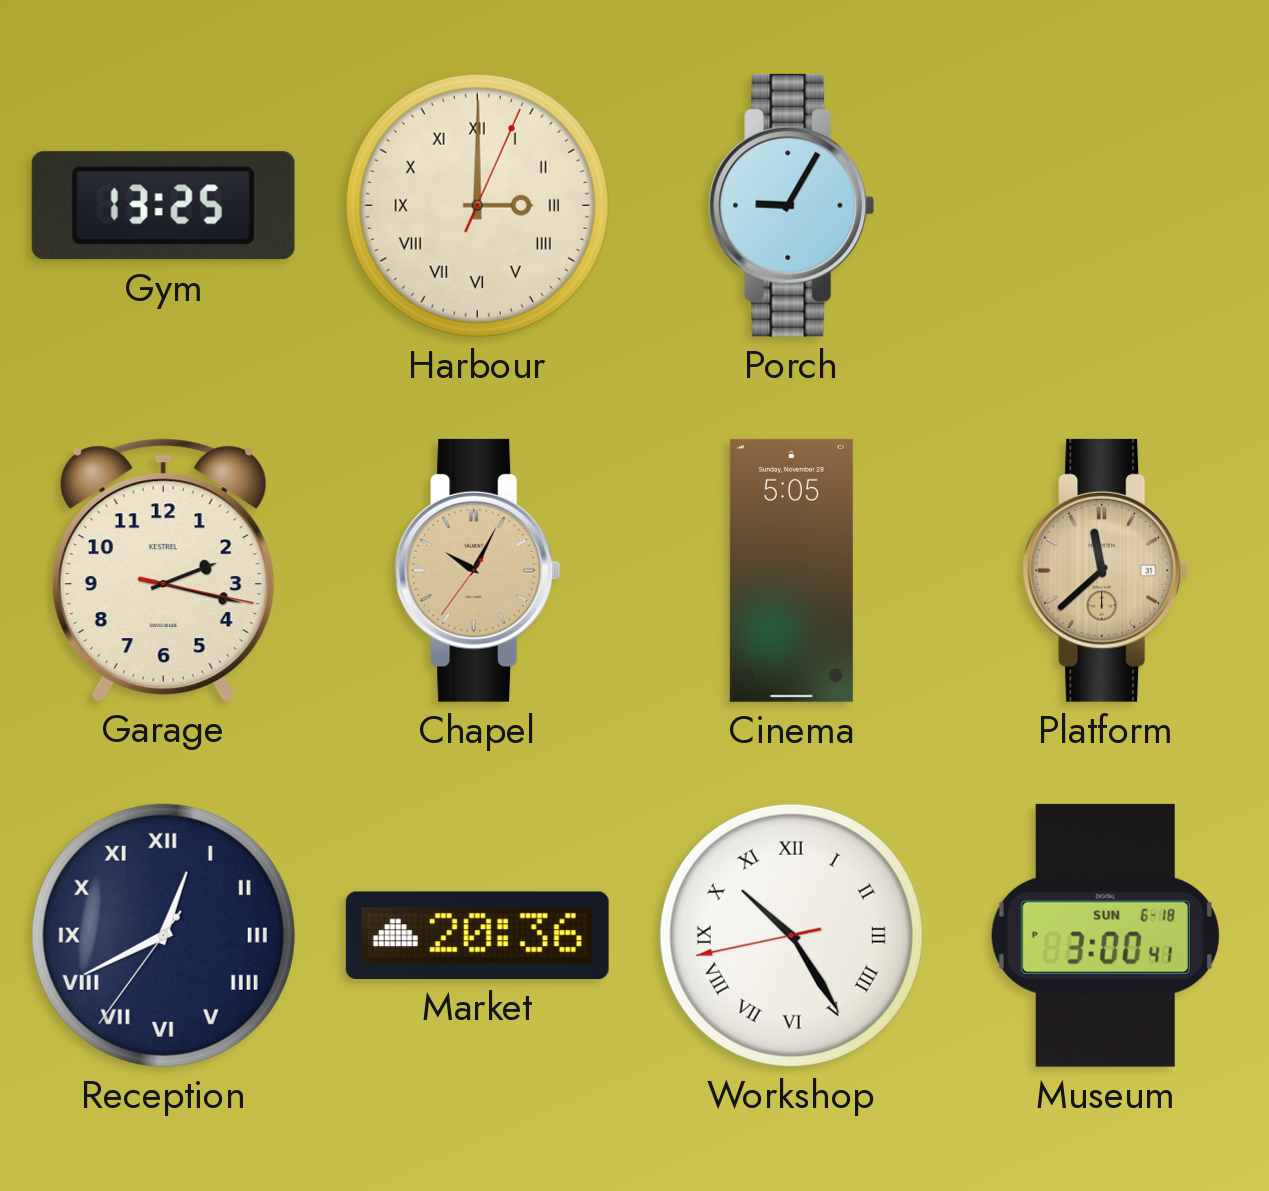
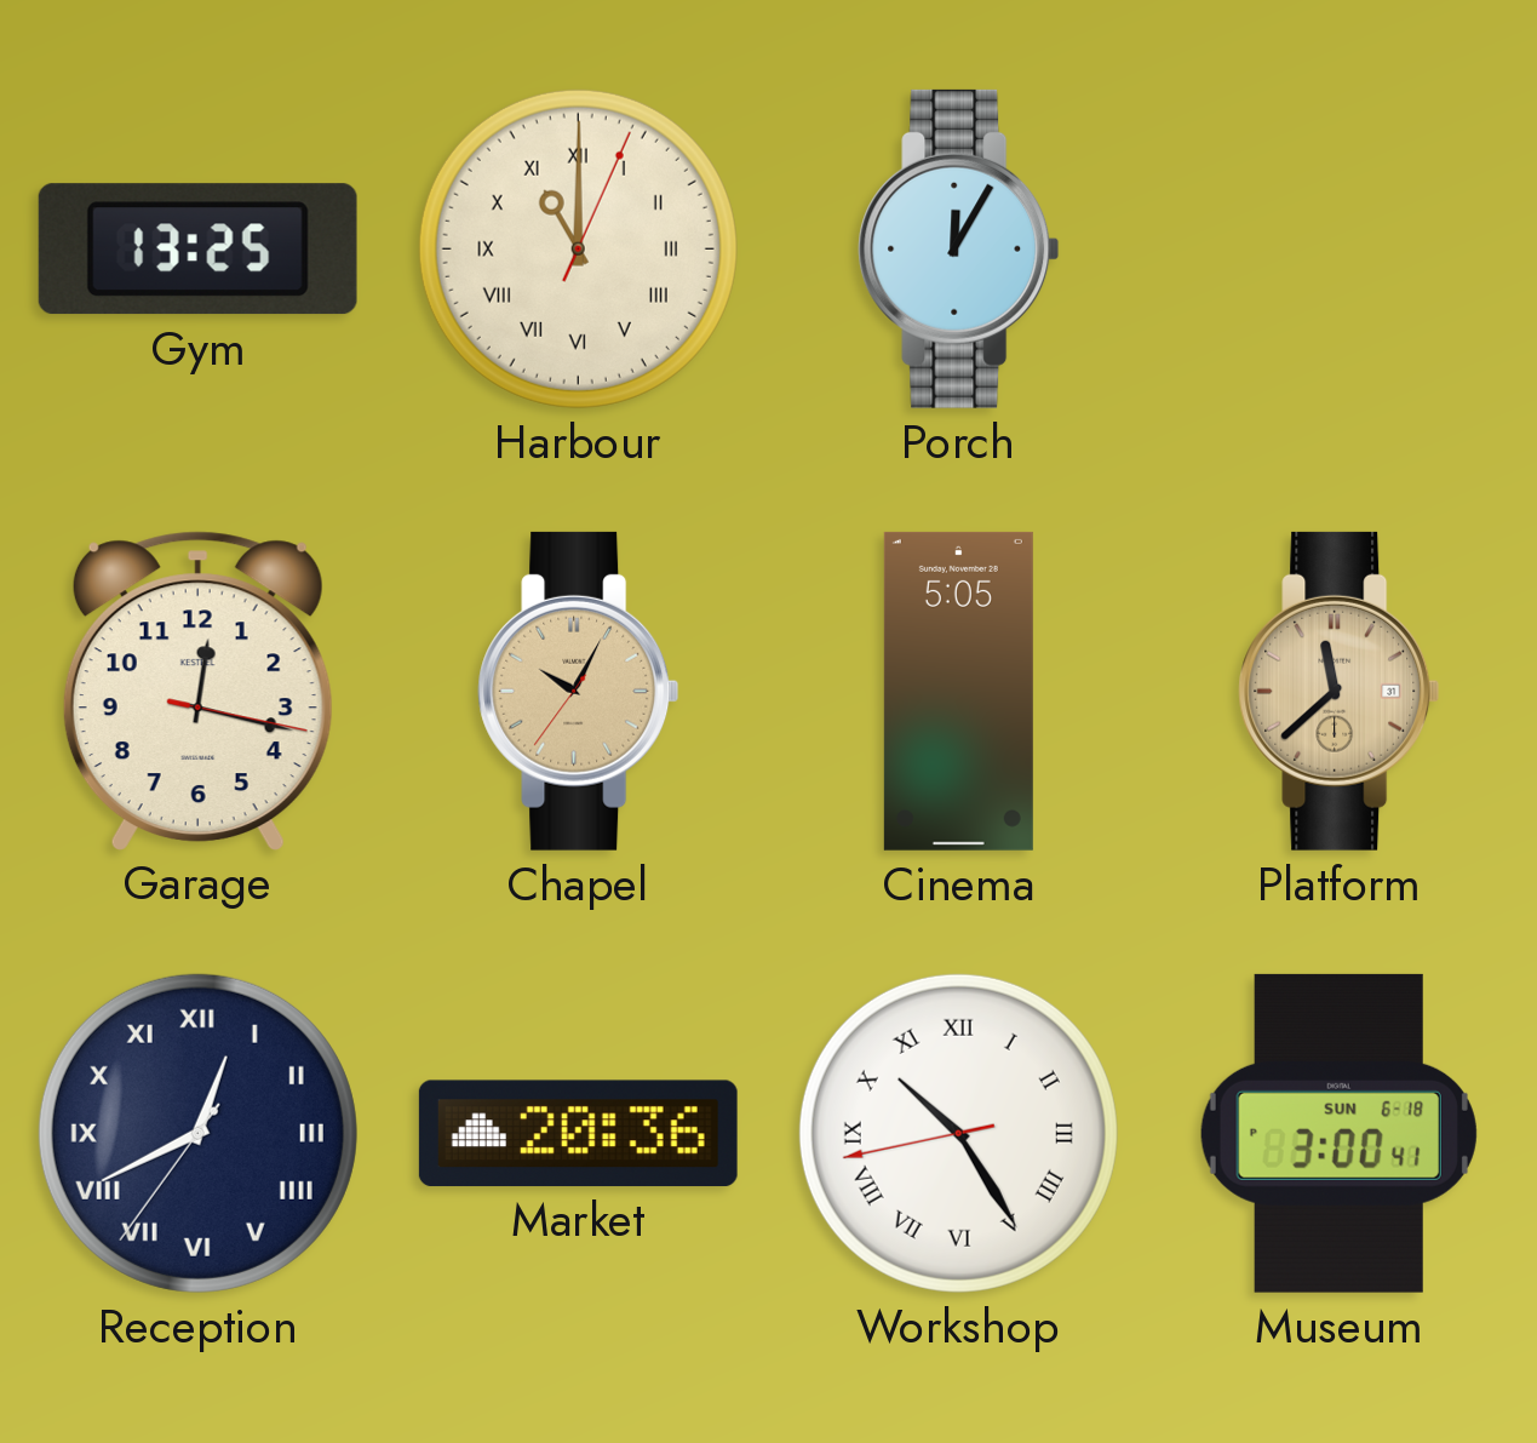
Harbour: 3:00 -> 11:00
Porch: 9:05 -> 12:05
Garage: 2:17 -> 12:17
